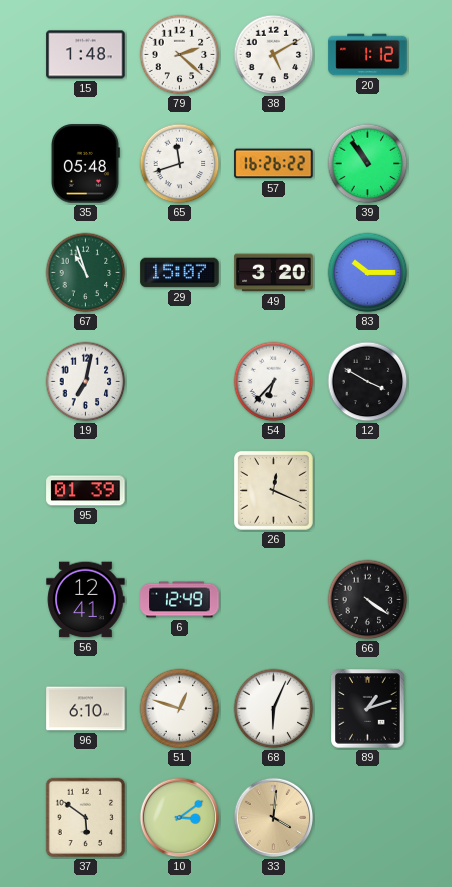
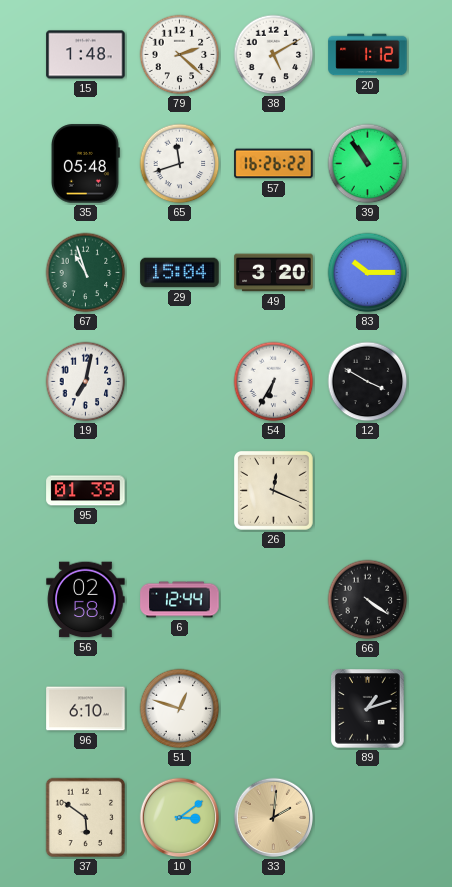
29: 15:07 -> 15:04
54: 6:37 -> 6:35
56: 12:41 -> 02:58
6: 12:49 -> 12:44
68: 6:04 -> none
33: 4:01 -> 2:01
